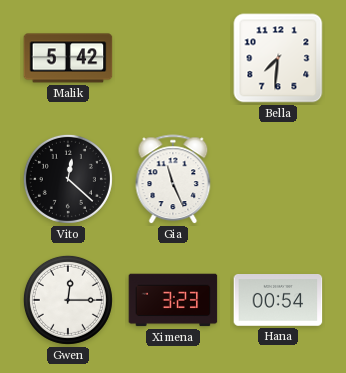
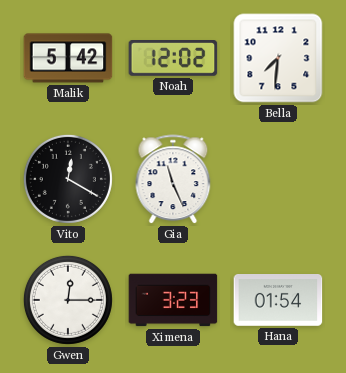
Noah: none -> 12:02
Vito: 12:22 -> 12:20
Hana: 00:54 -> 01:54
